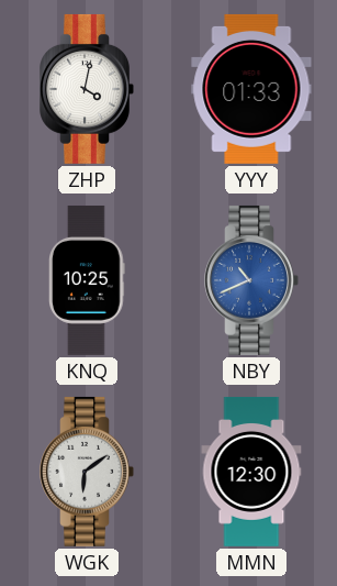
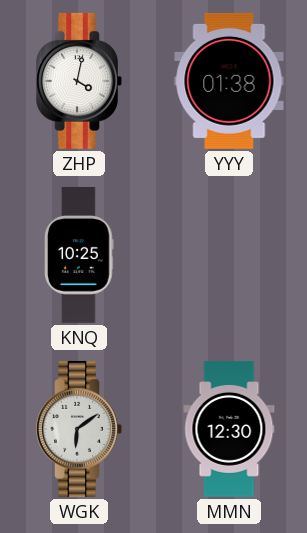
YYY: 01:33 -> 01:38
NBY: 10:41 -> none
